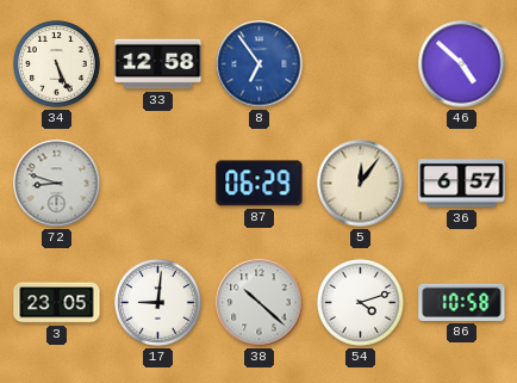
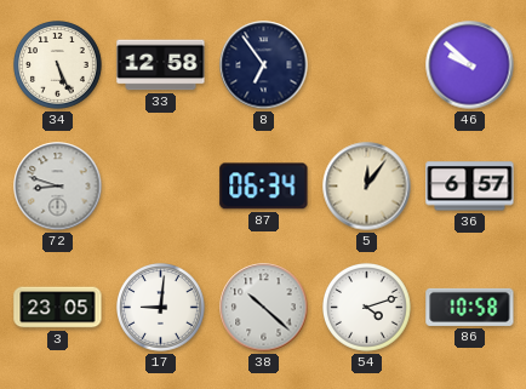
8 dial: blue -> navy
46: 4:52 -> 9:52
87: 06:29 -> 06:34
